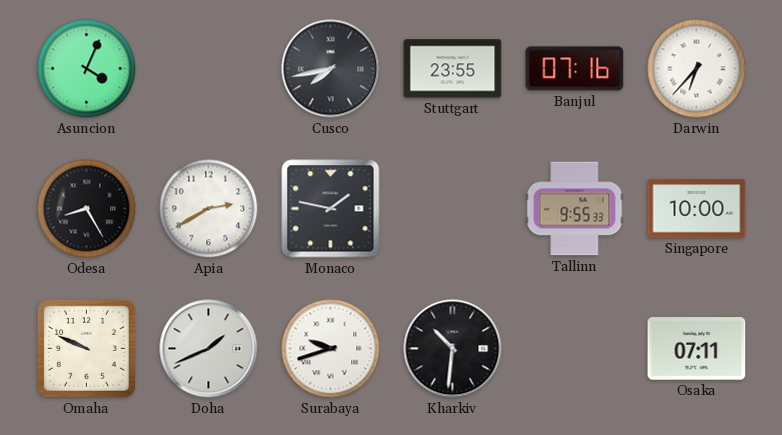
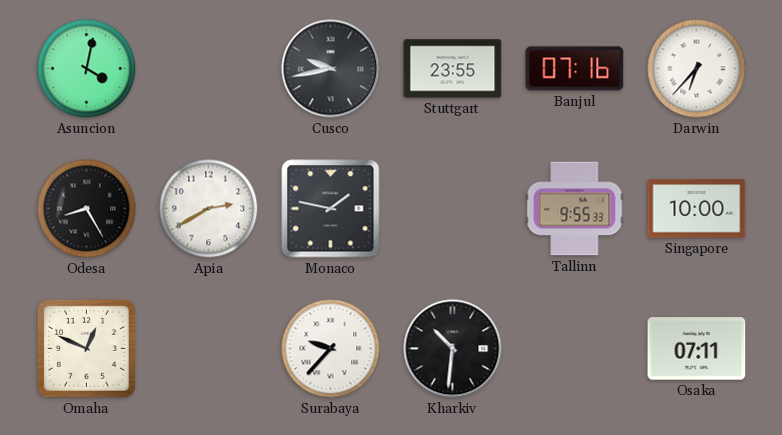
Asuncion: 4:04 -> 4:02
Cusco: 7:43 -> 9:43
Omaha: 9:49 -> 12:49
Doha: 1:41 -> none
Surabaya: 9:42 -> 9:37
